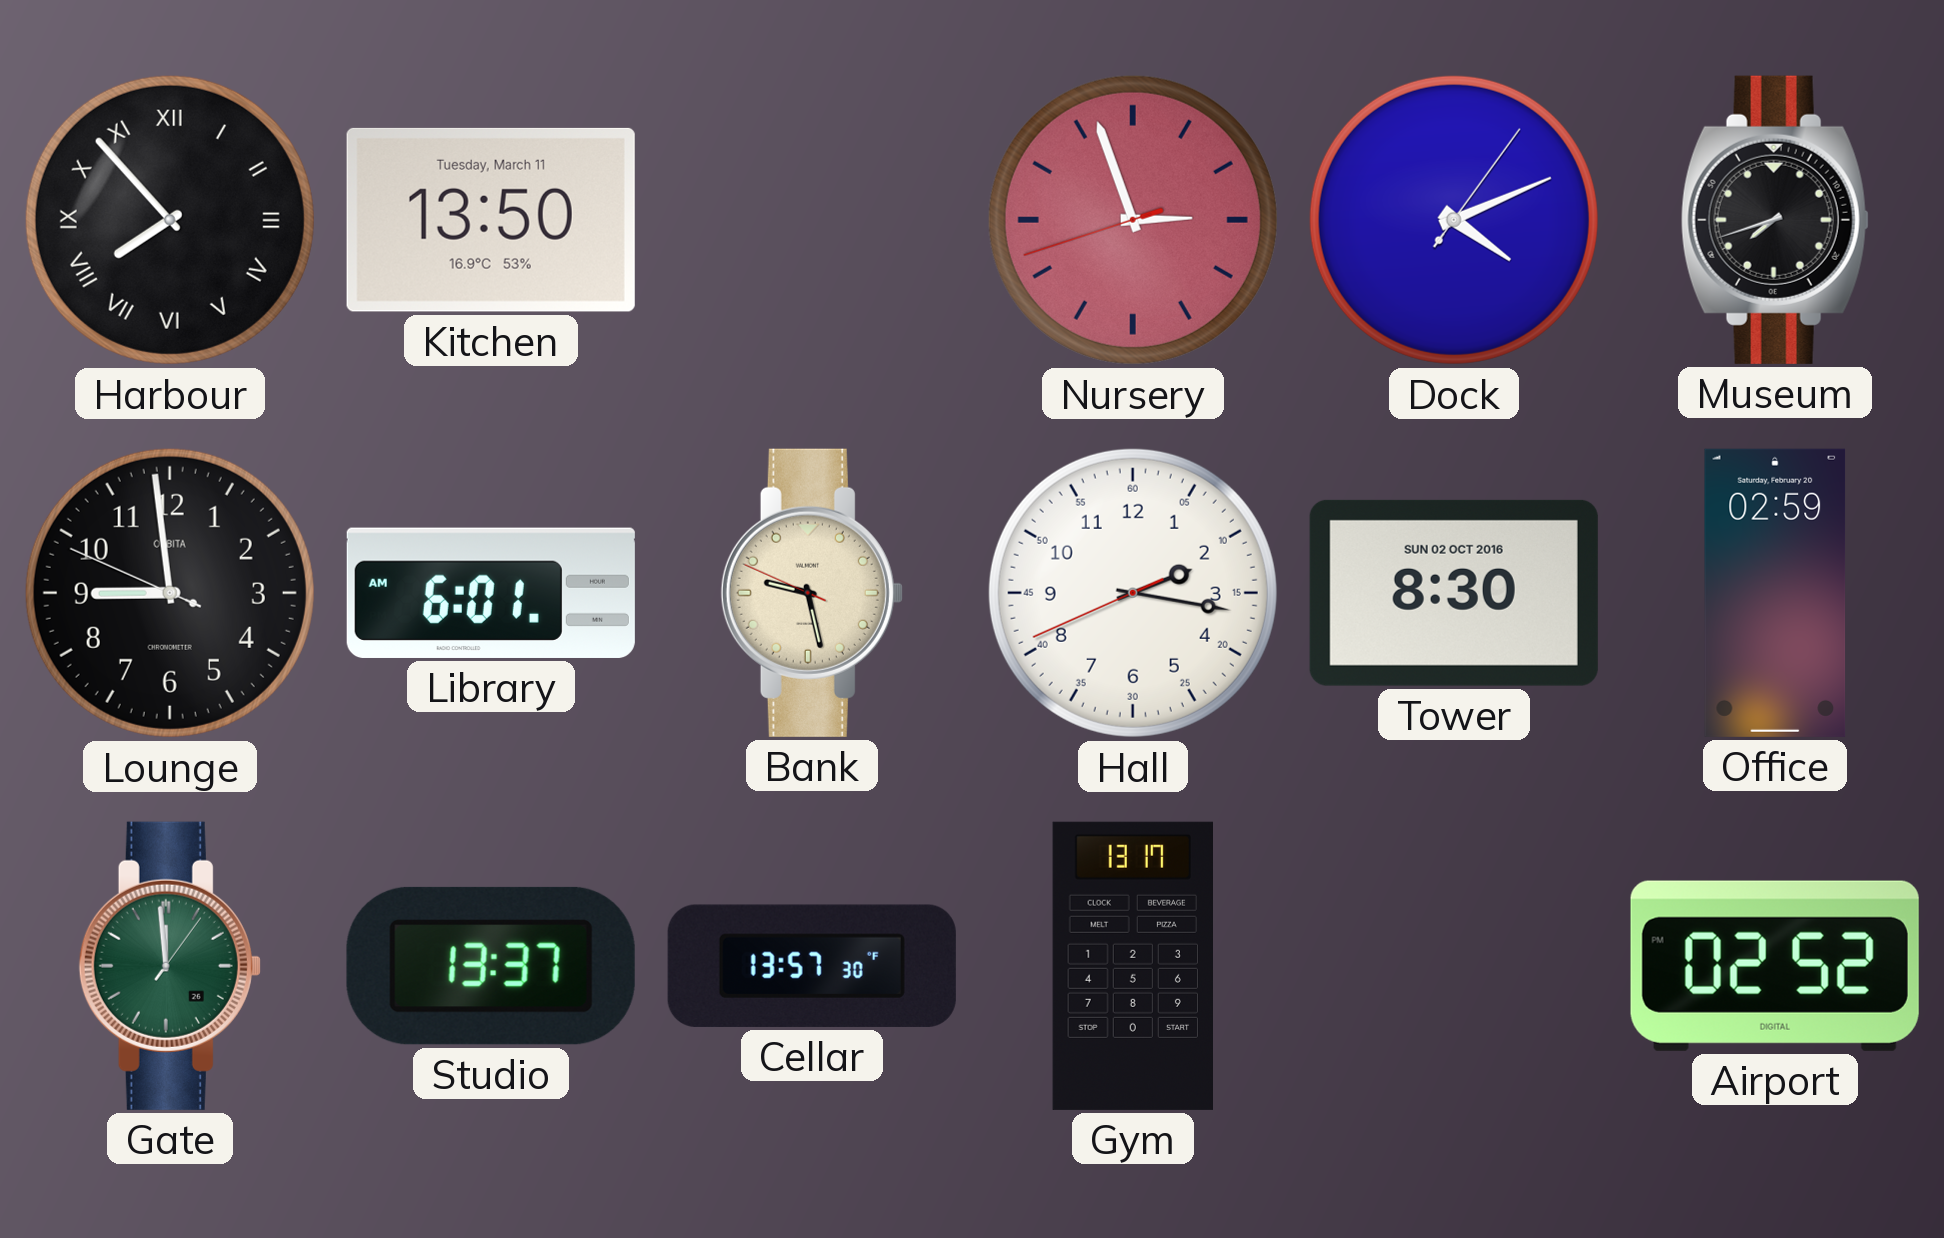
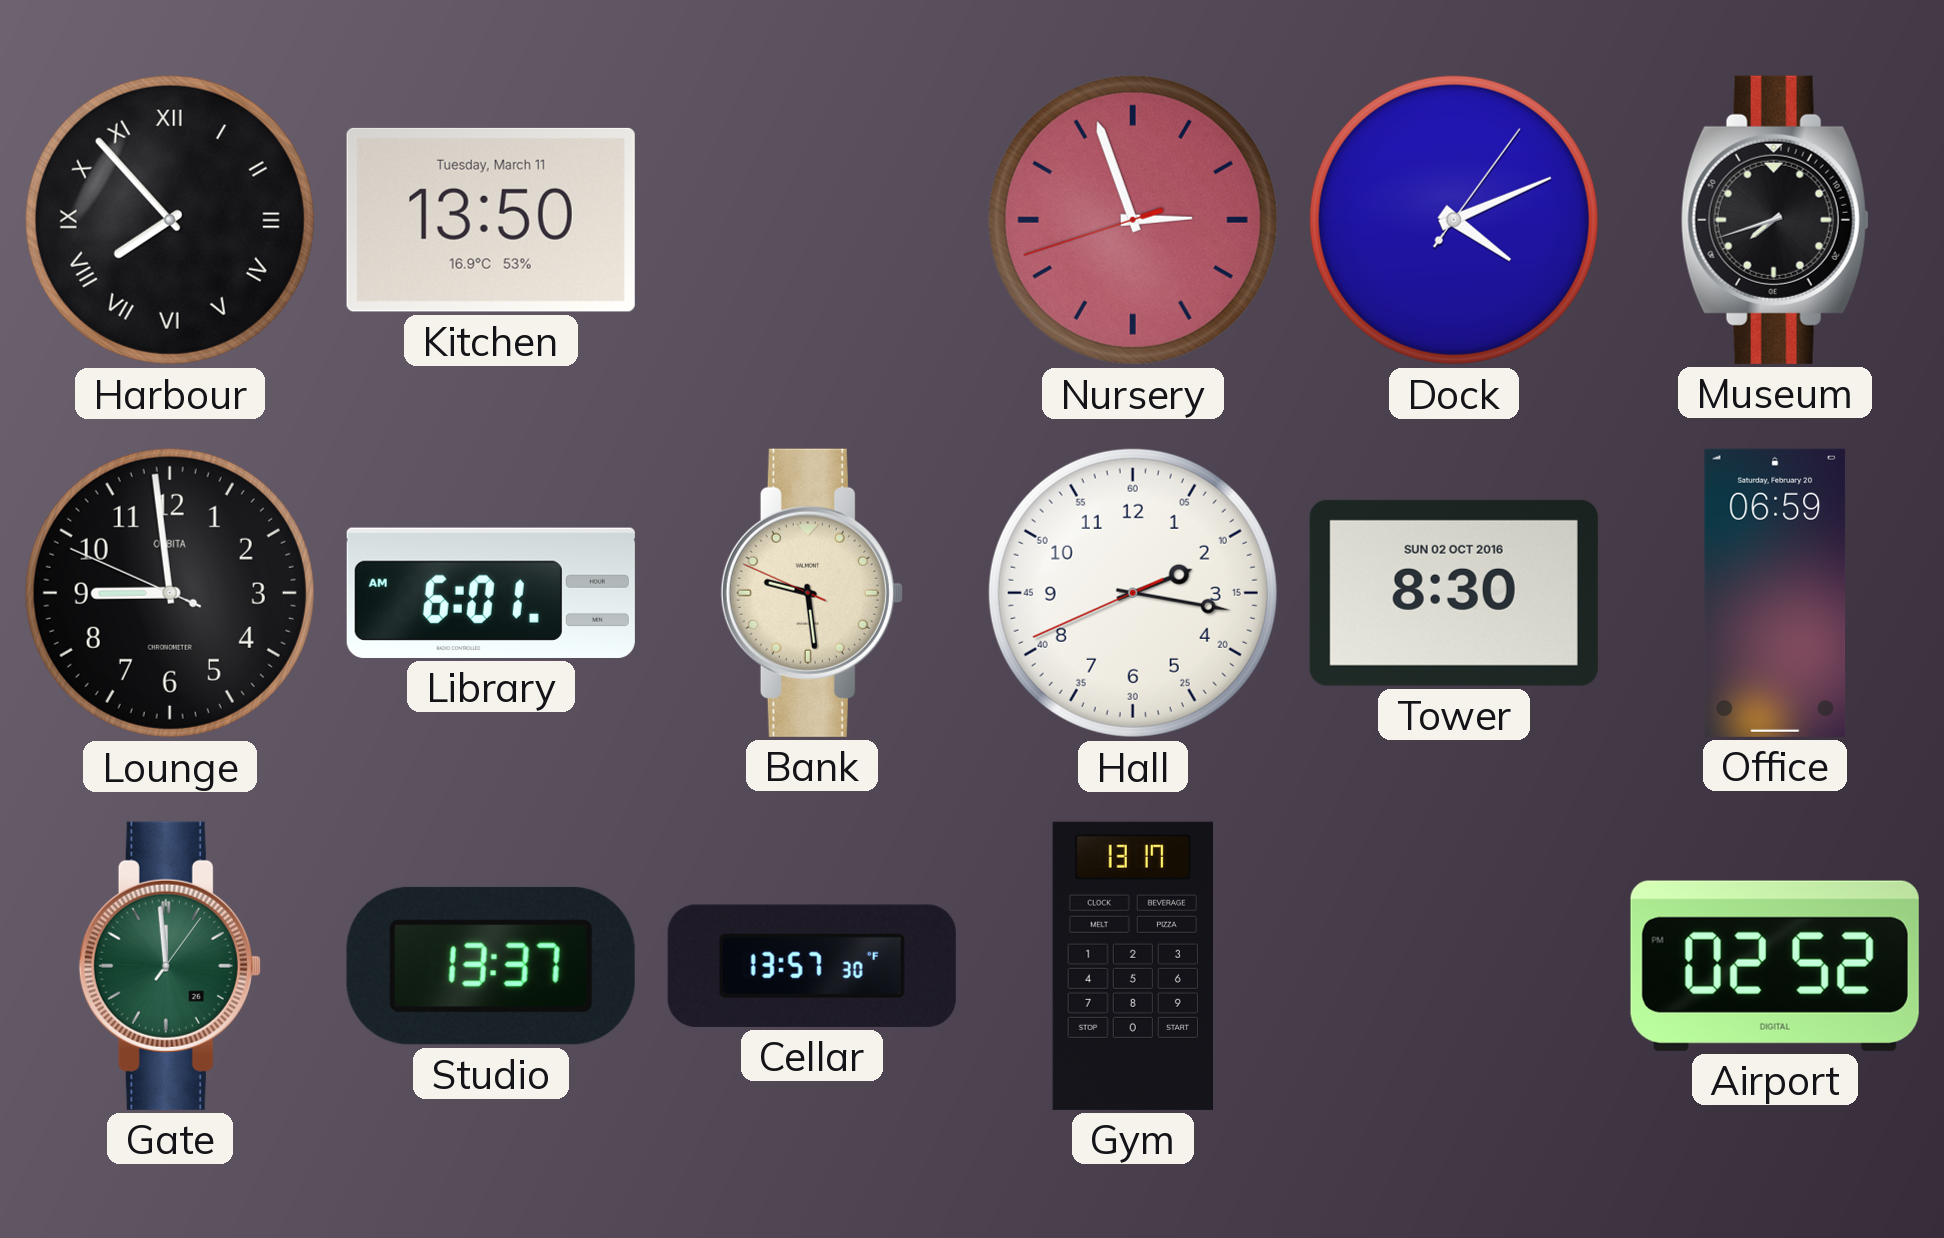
Bank: 9:27 -> 9:28
Office: 02:59 -> 06:59
